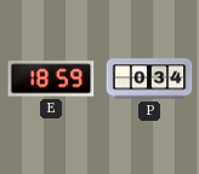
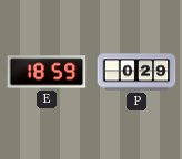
P: 0:34 -> 0:29
